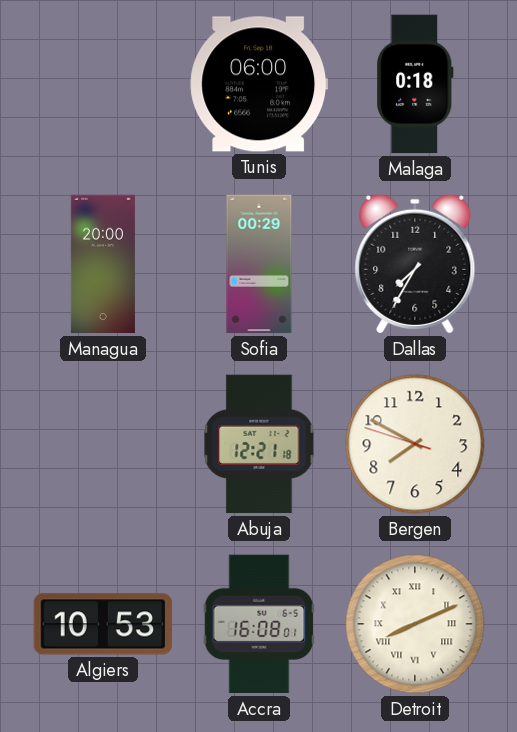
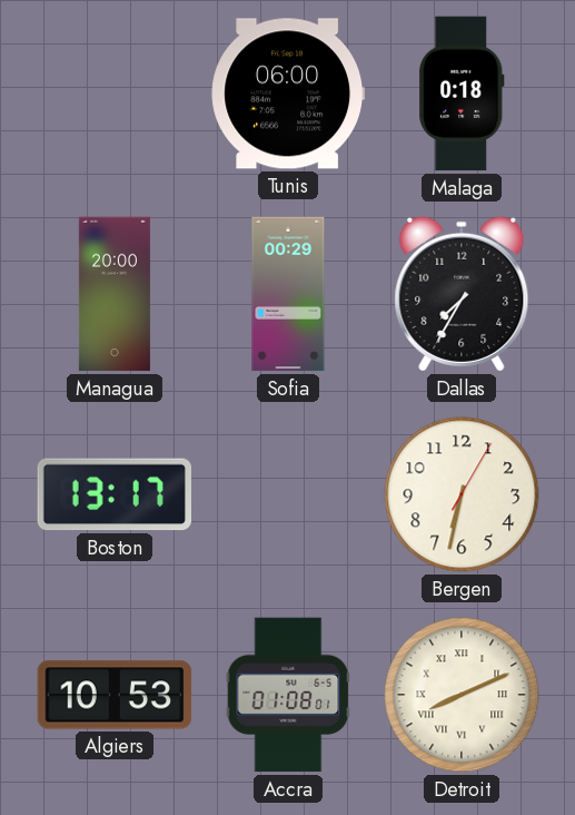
Boston: none -> 13:17
Abuja: 12:21 -> none
Bergen: 7:49 -> 6:32
Accra: 16:08 -> 01:08
